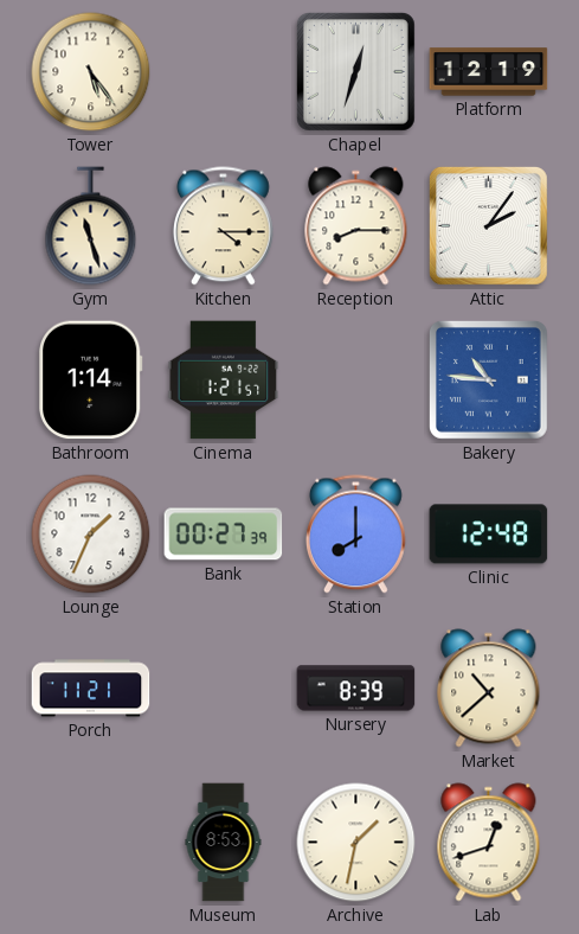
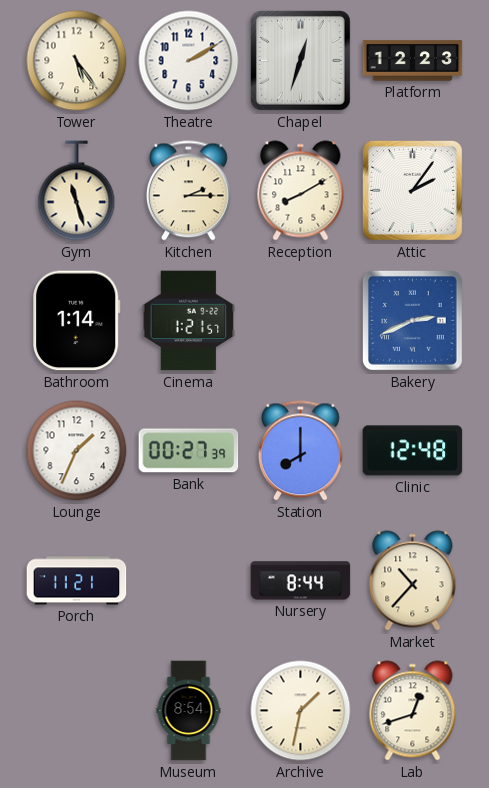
Theatre: none -> 2:10
Platform: 12:19 -> 12:23
Kitchen: 4:15 -> 2:15
Reception: 8:15 -> 8:10
Bakery: 10:46 -> 2:41
Nursery: 8:39 -> 8:44
Market: 10:38 -> 10:37
Museum: 8:53 -> 8:54
